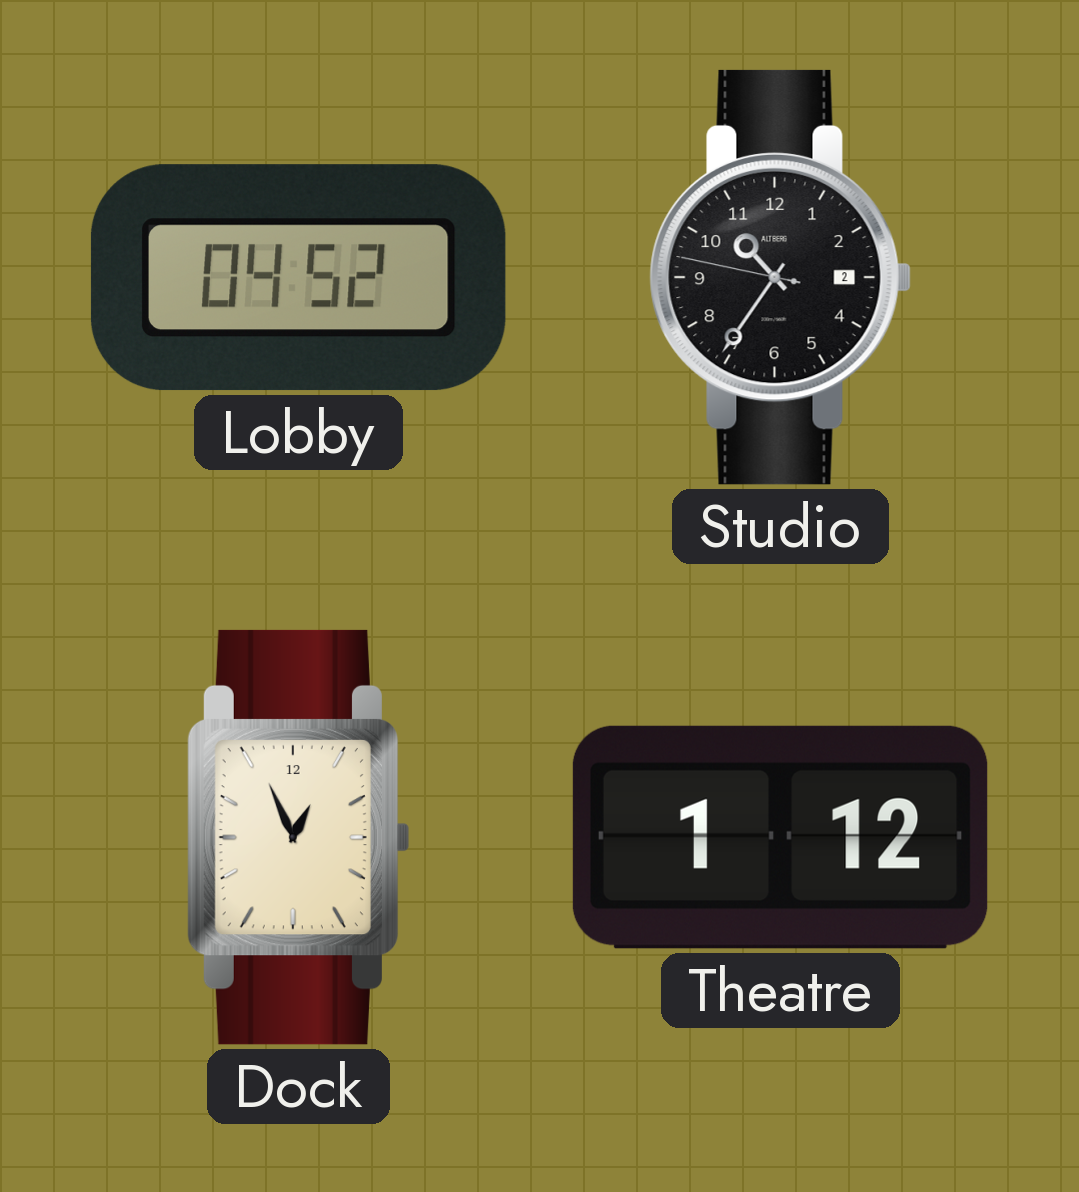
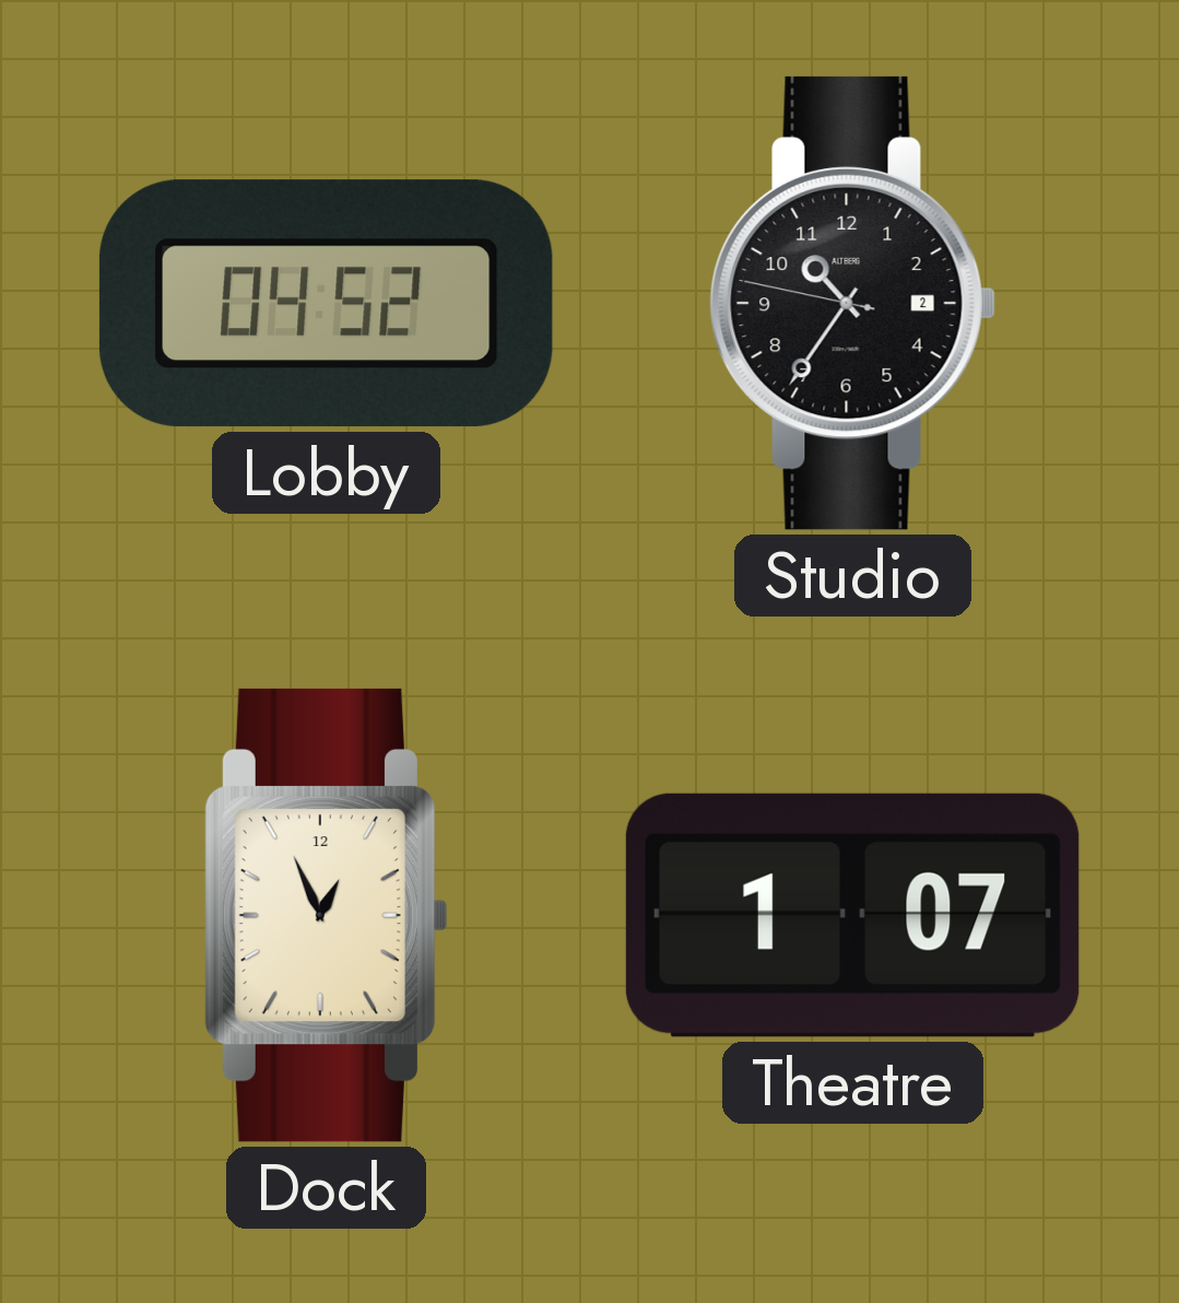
Theatre: 1:12 -> 1:07
